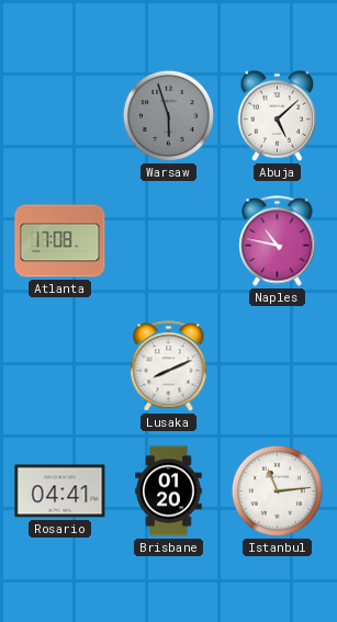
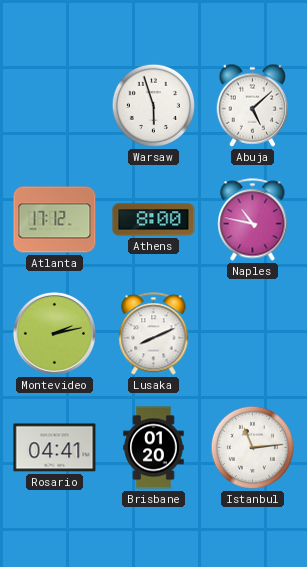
Warsaw dial: grey -> white
Atlanta: 17:08 -> 17:12
Athens: none -> 8:00
Montevideo: none -> 2:13
